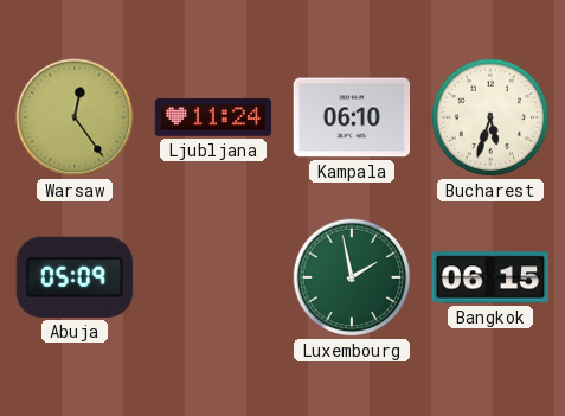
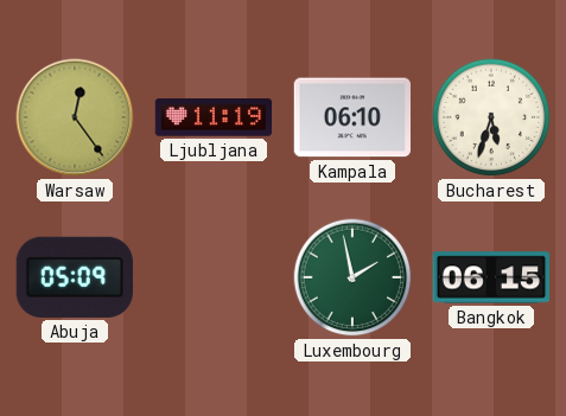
Ljubljana: 11:24 -> 11:19
